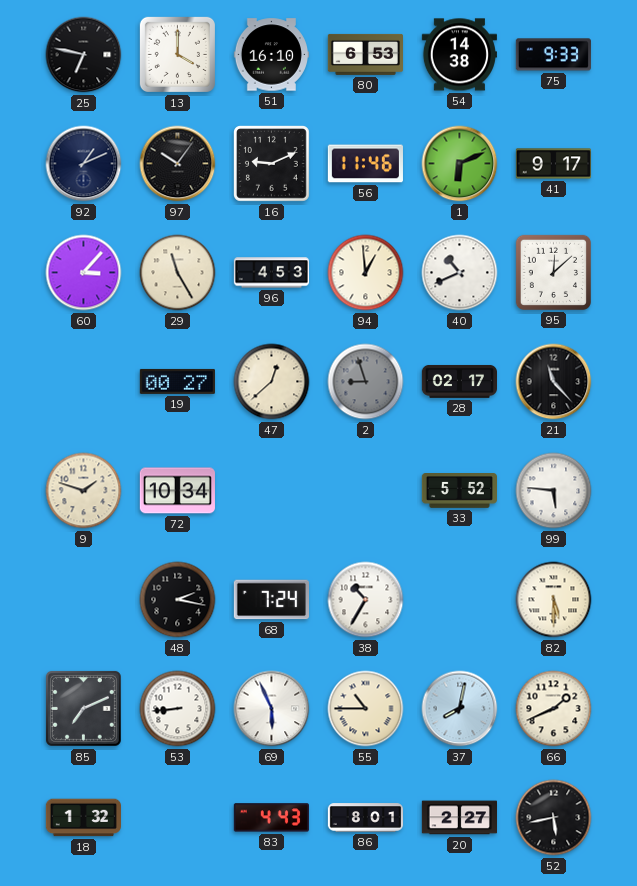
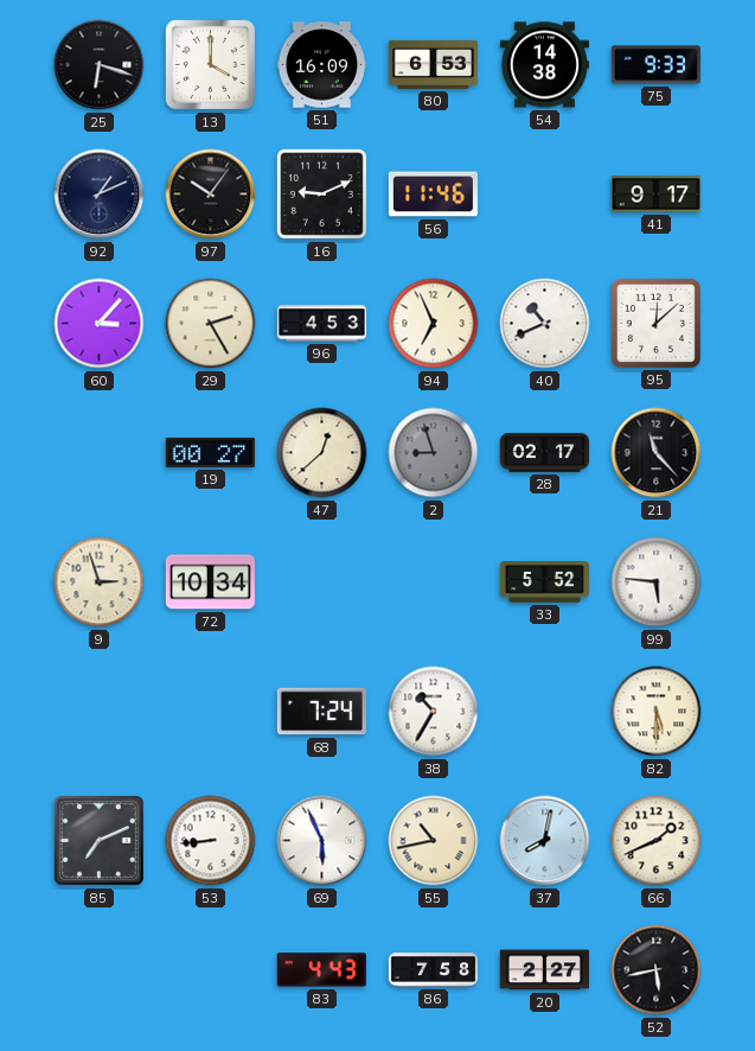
25: 6:47 -> 6:18
51: 16:10 -> 16:09
1: 6:11 -> none
29: 11:25 -> 2:25
94: 12:59 -> 6:56
9: 1:48 -> 2:57
48: 2:17 -> none
55: 10:45 -> 10:43
18: 1:32 -> none
86: 8:01 -> 7:58
